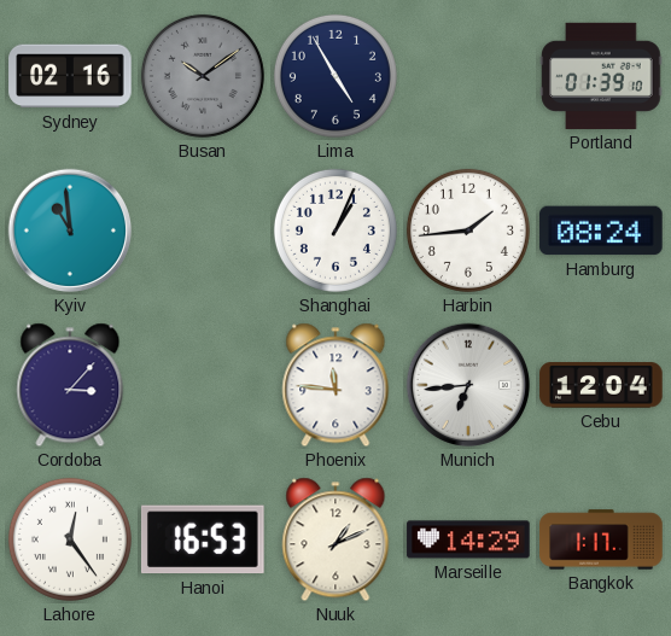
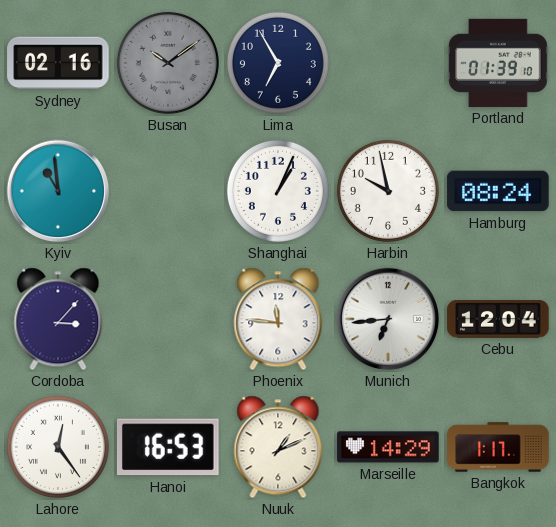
Lima: 4:55 -> 6:55
Harbin: 1:44 -> 9:58
